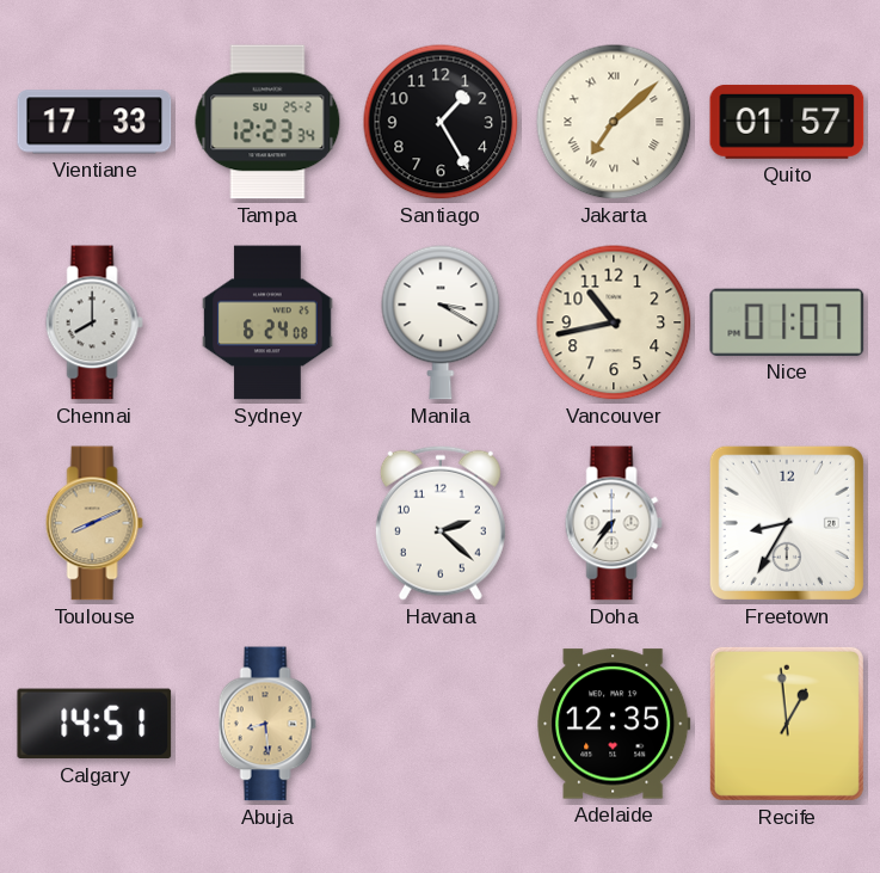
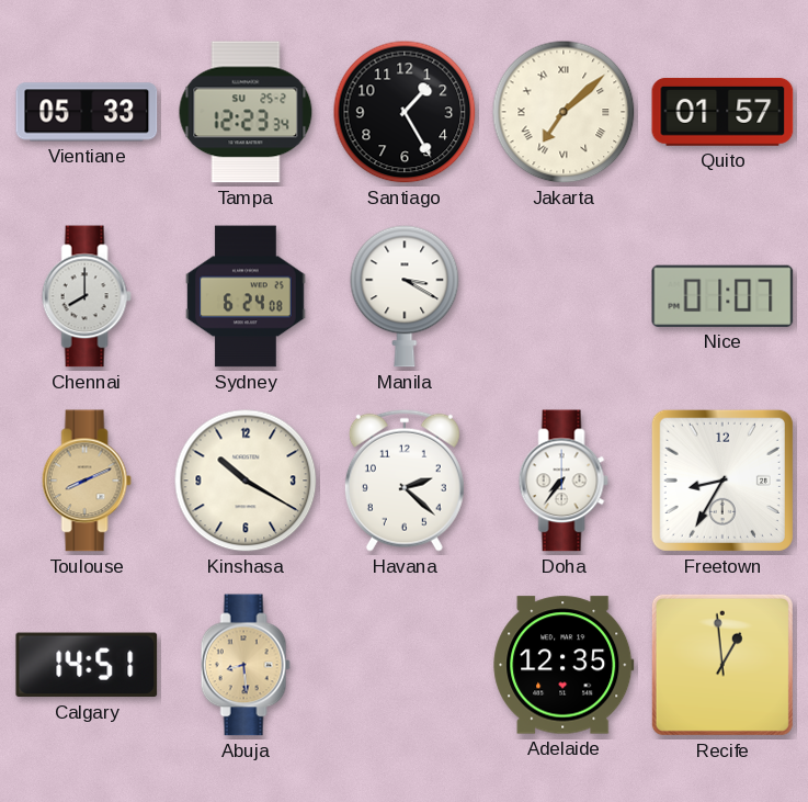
Vientiane: 17:33 -> 05:33
Vancouver: 10:43 -> none
Kinshasa: none -> 10:20
